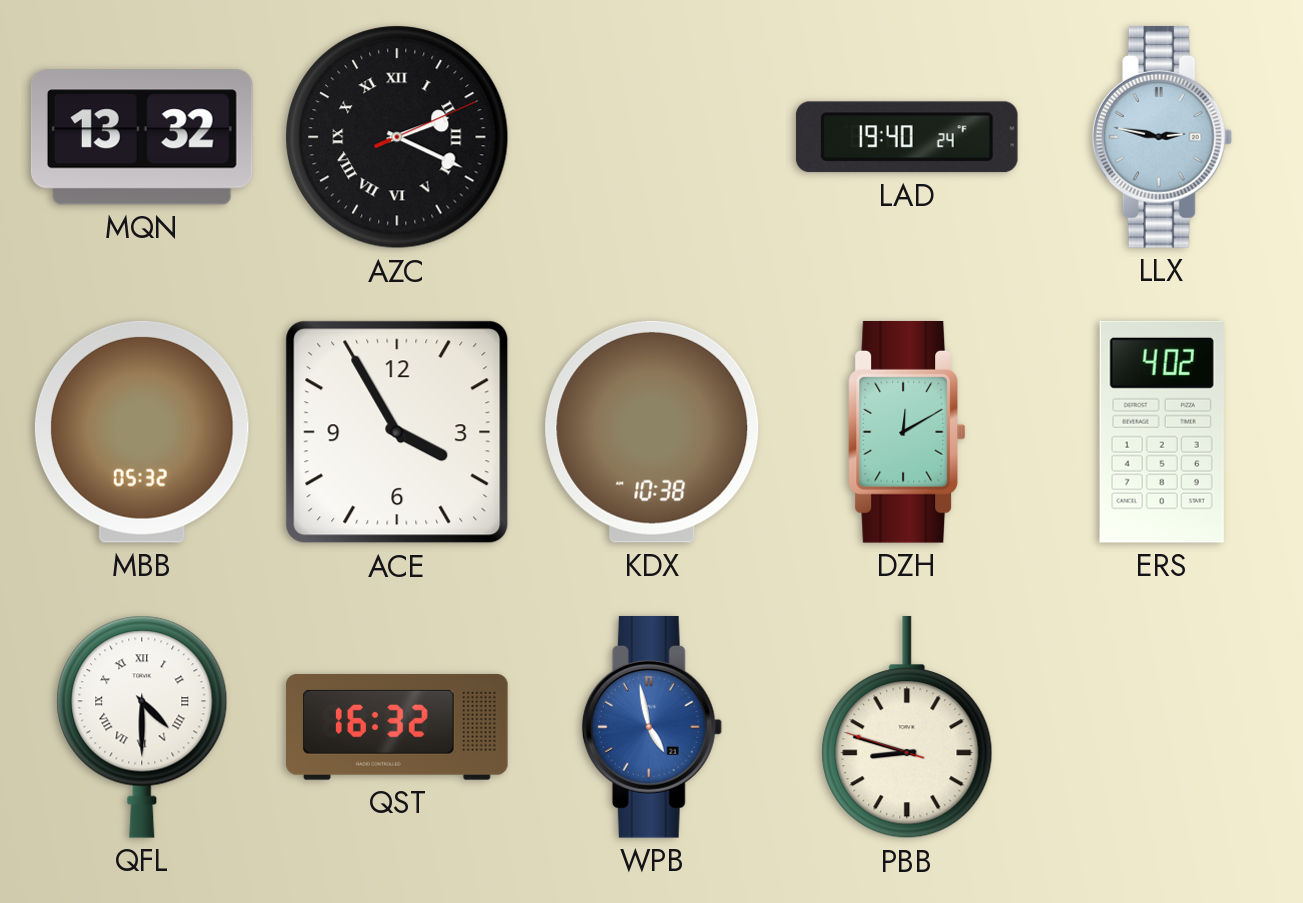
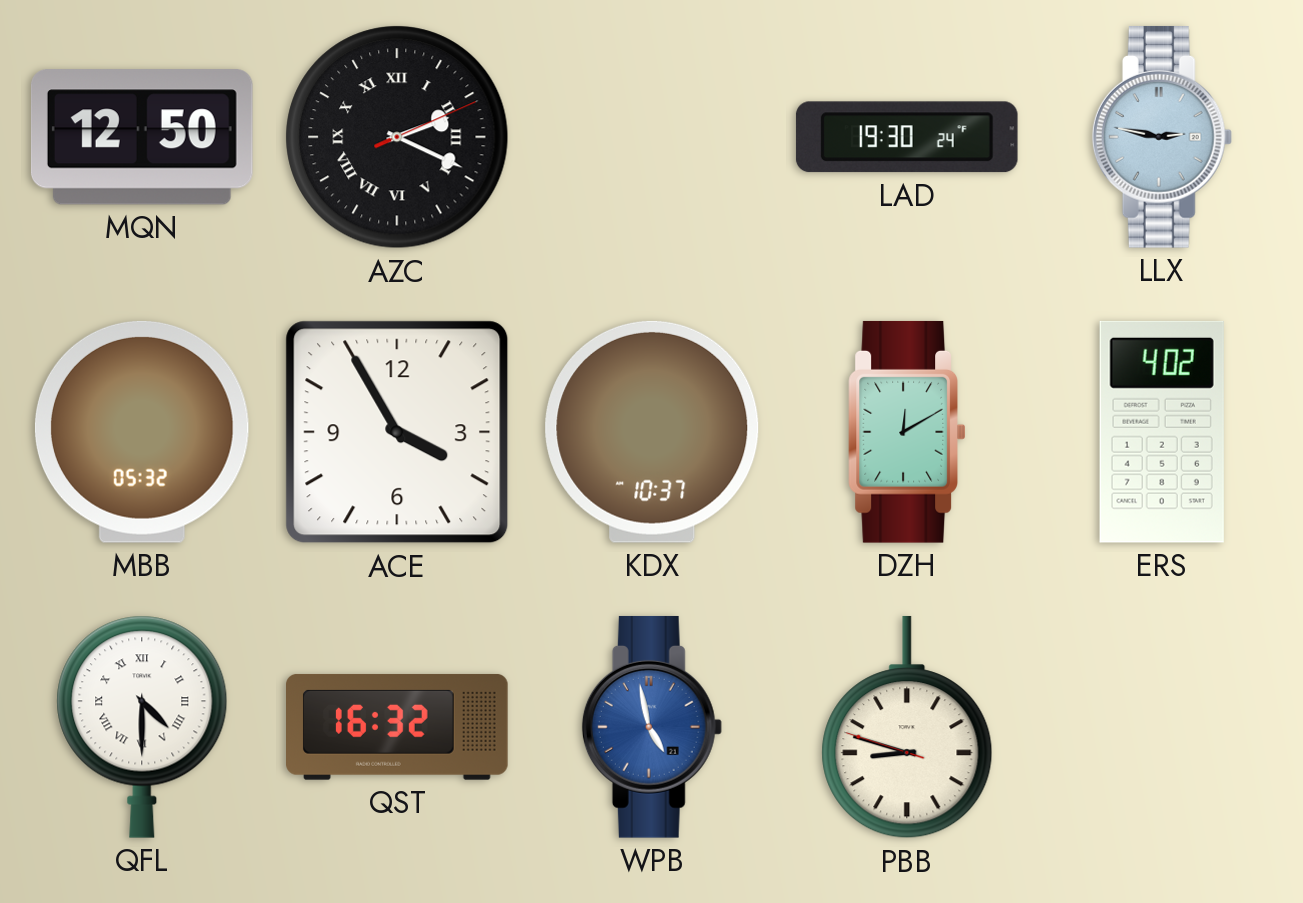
MQN: 13:32 -> 12:50
LAD: 19:40 -> 19:30
KDX: 10:38 -> 10:37
